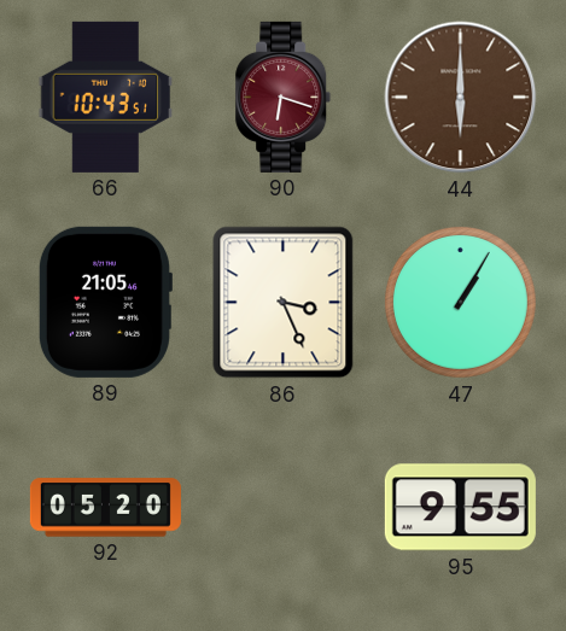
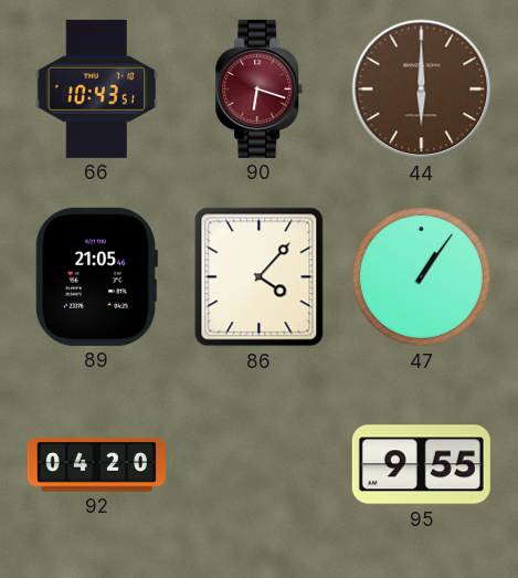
86: 3:26 -> 4:07
47: 1:05 -> 1:06
92: 05:20 -> 04:20
